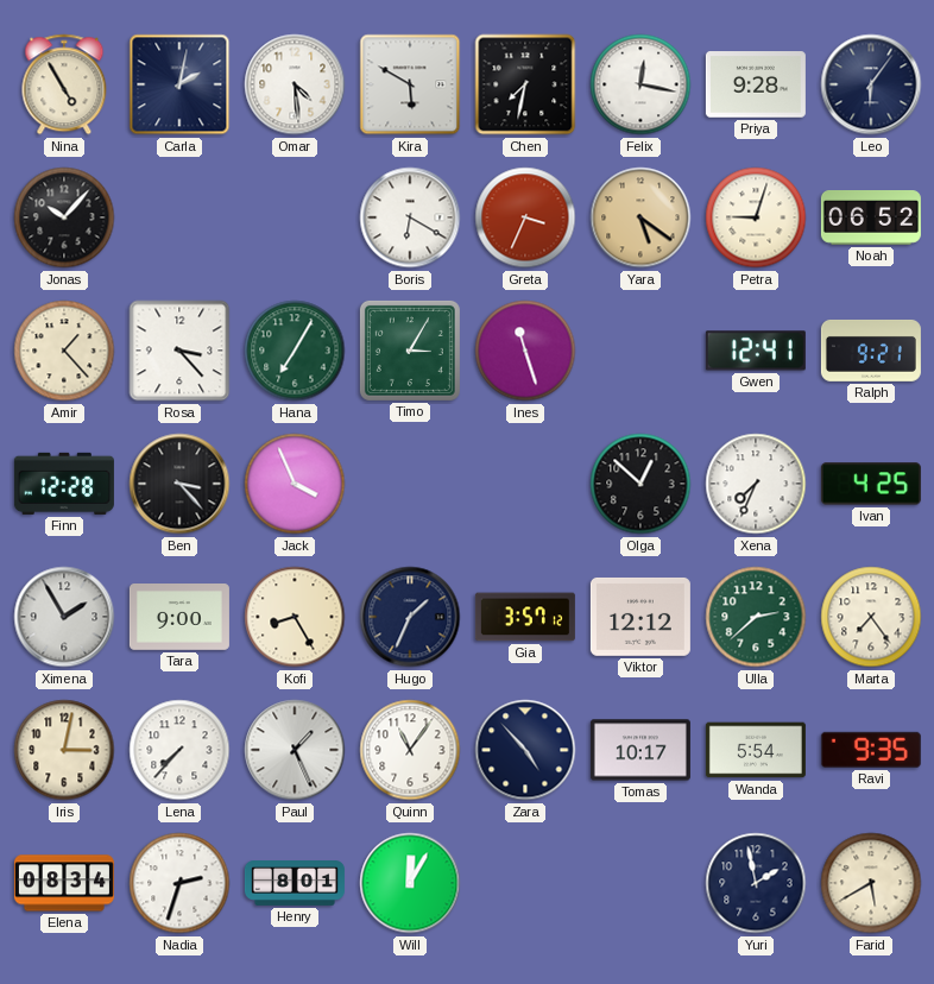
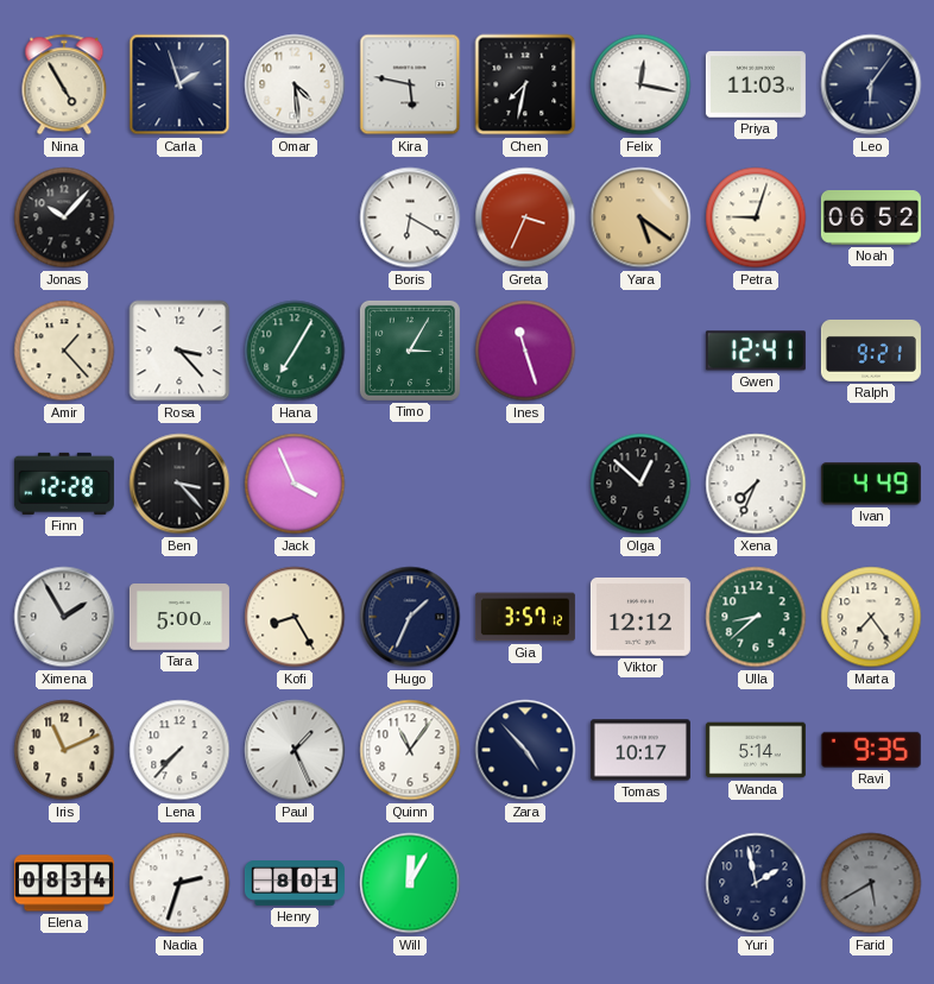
Carla: 2:02 -> 1:57
Kira: 5:50 -> 5:47
Priya: 9:28 -> 11:03
Ivan: 4:25 -> 4:49
Tara: 9:00 -> 5:00
Ulla: 2:38 -> 8:38
Iris: 3:02 -> 11:11
Wanda: 5:54 -> 5:14
Farid dial: cream -> grey
